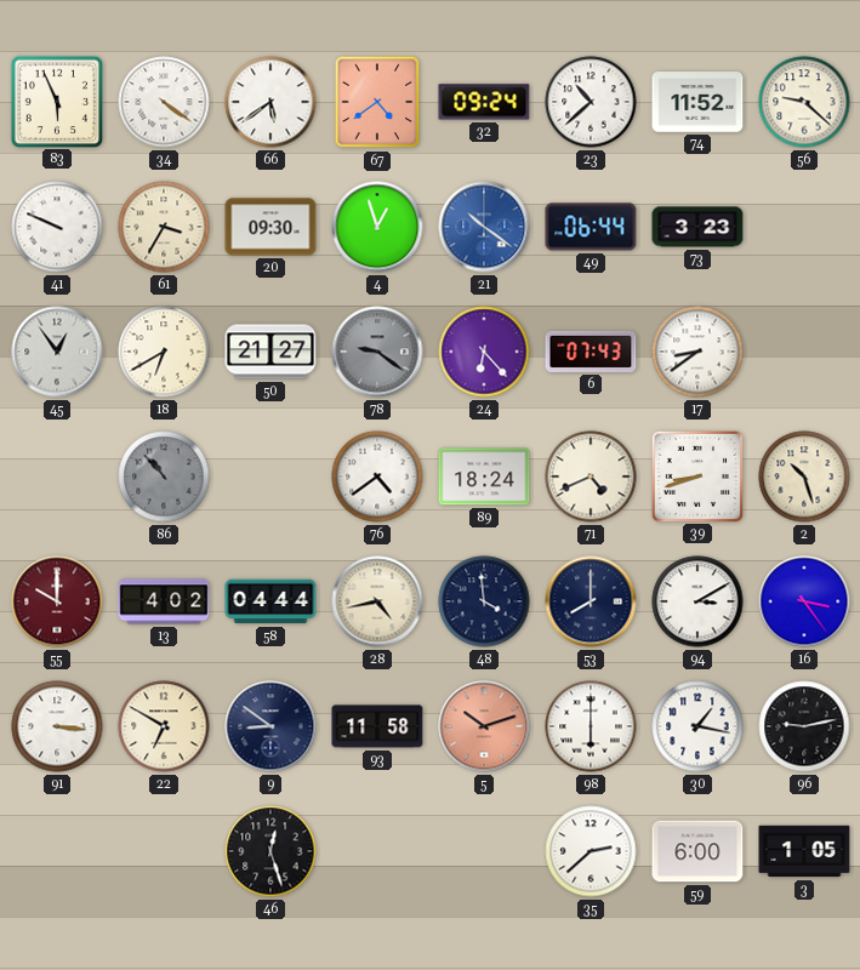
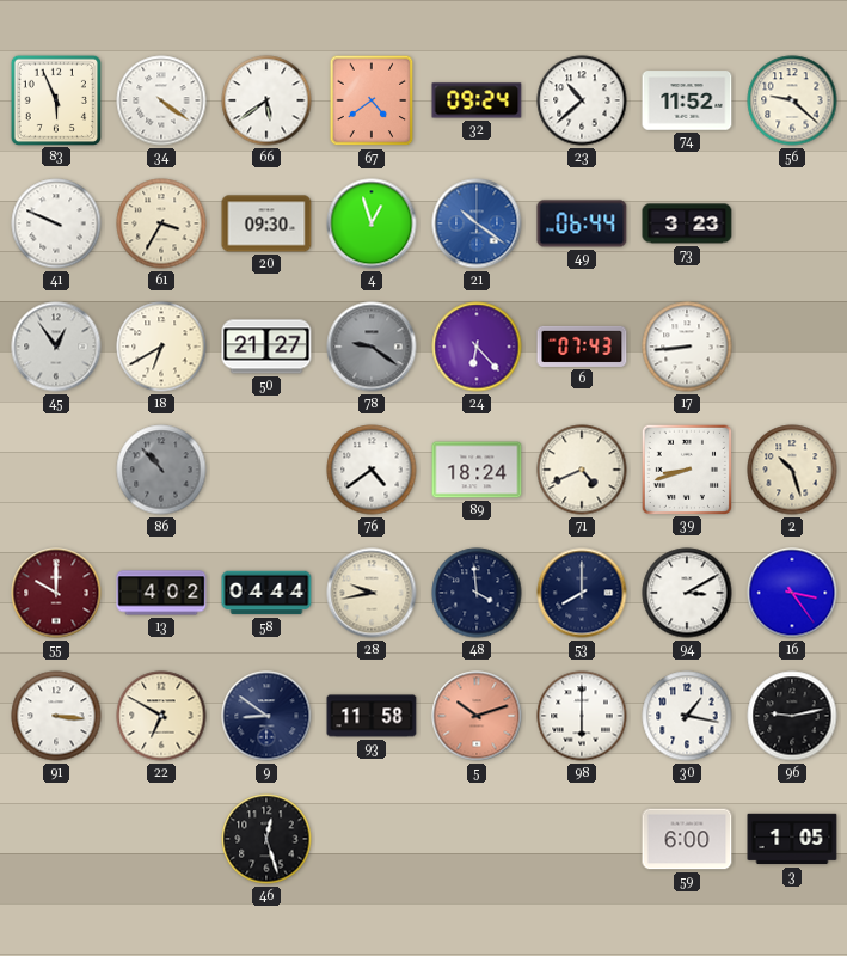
17: 8:39 -> 8:44
28: 4:43 -> 9:43
35: 2:38 -> none
